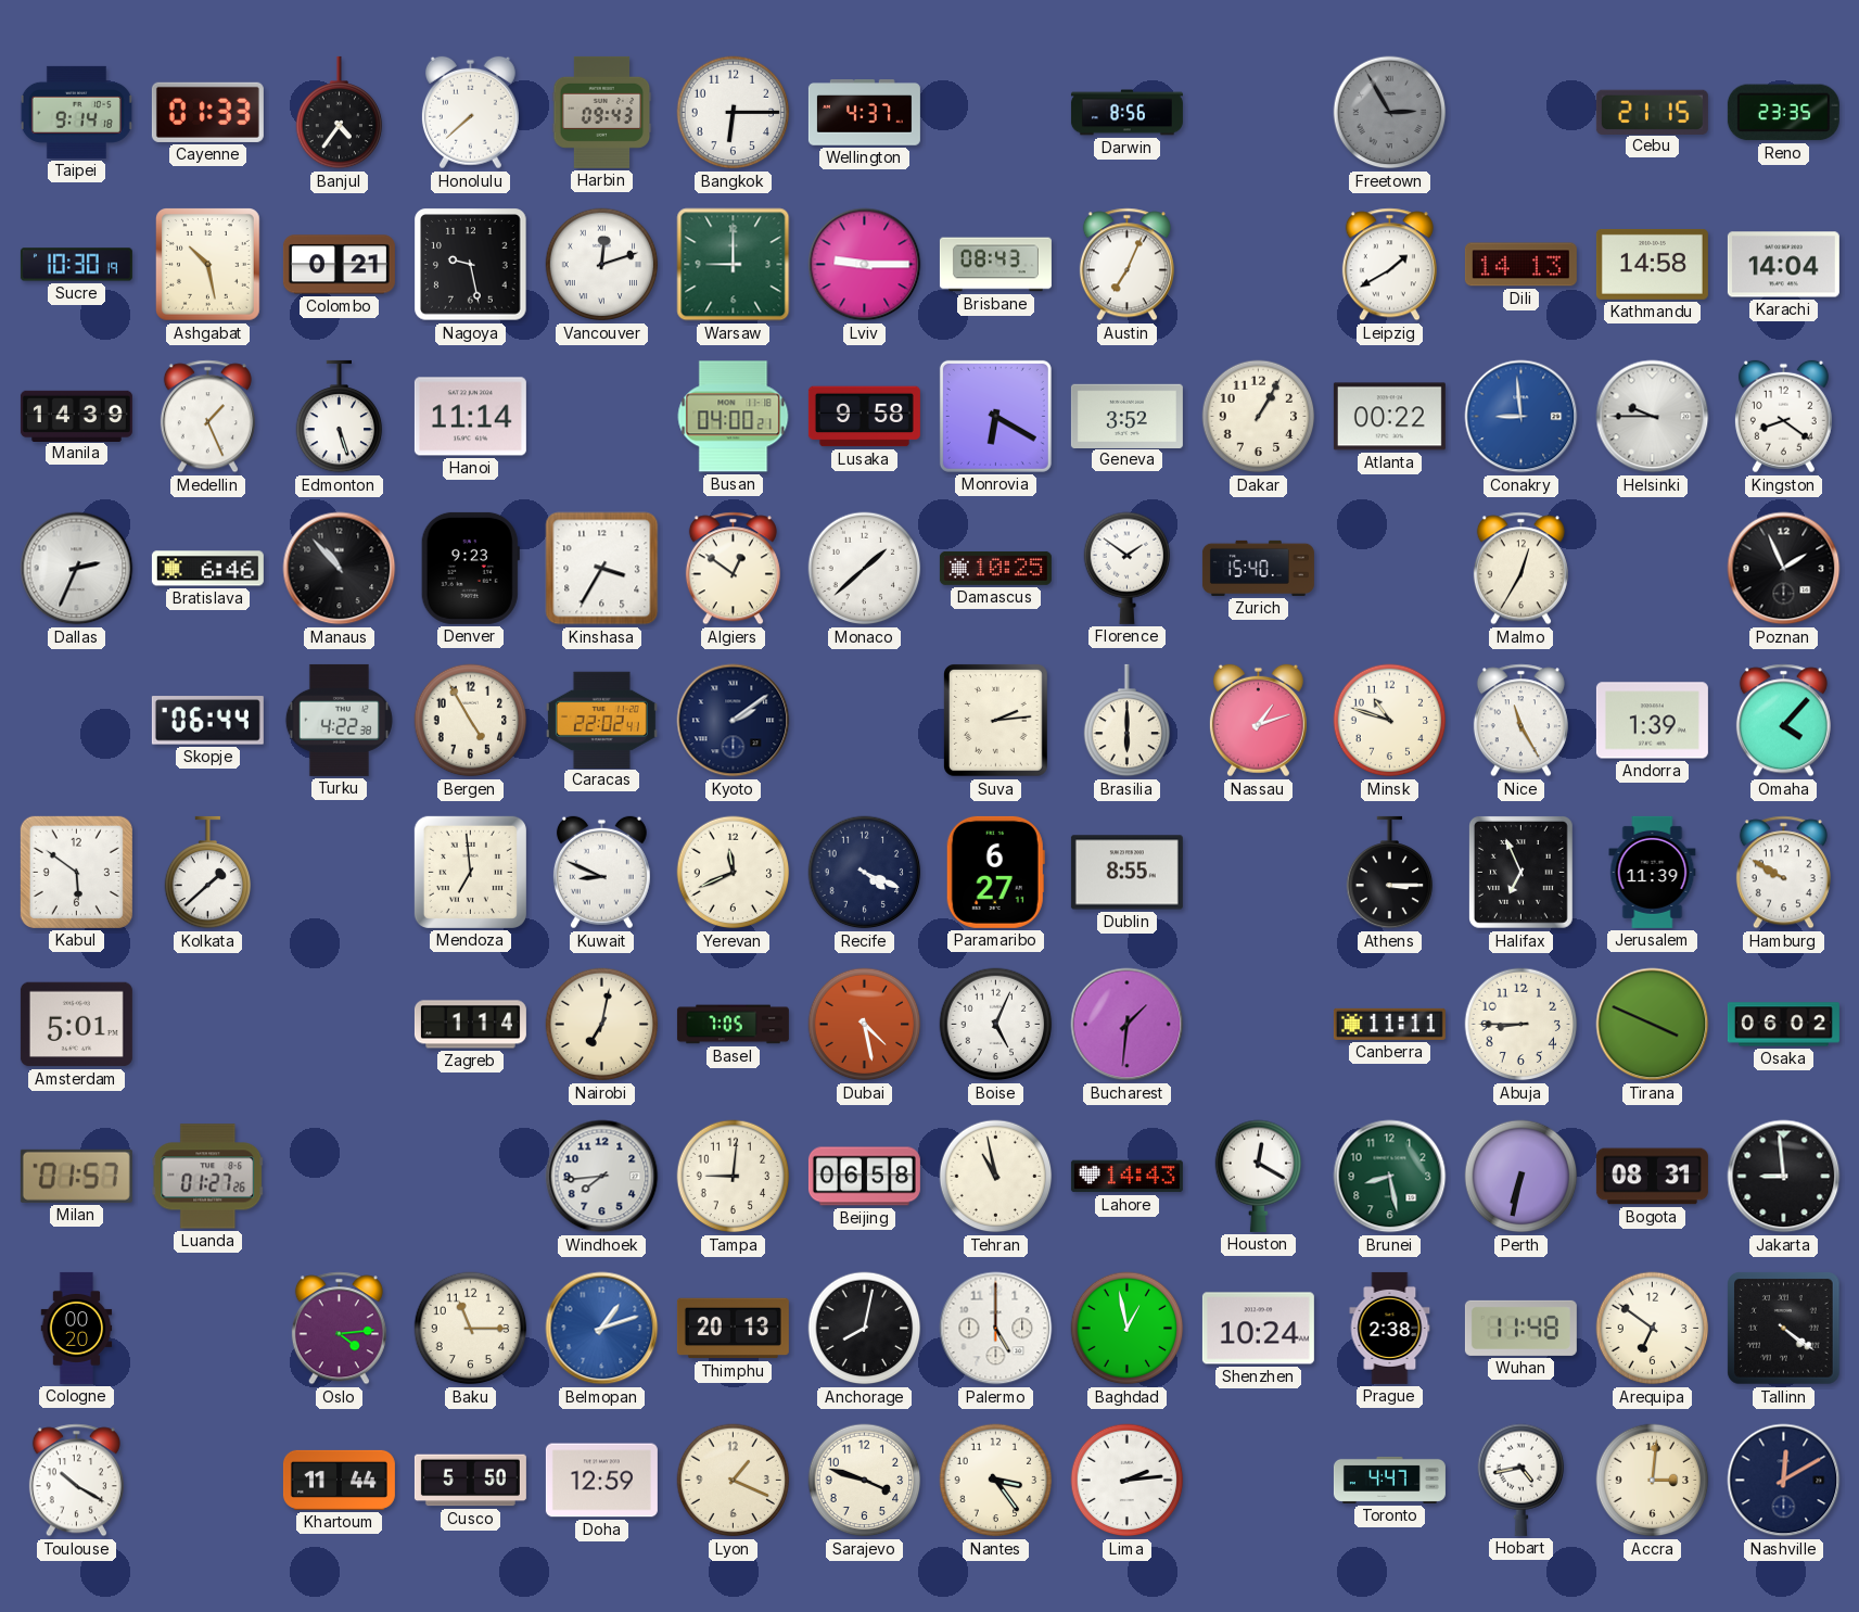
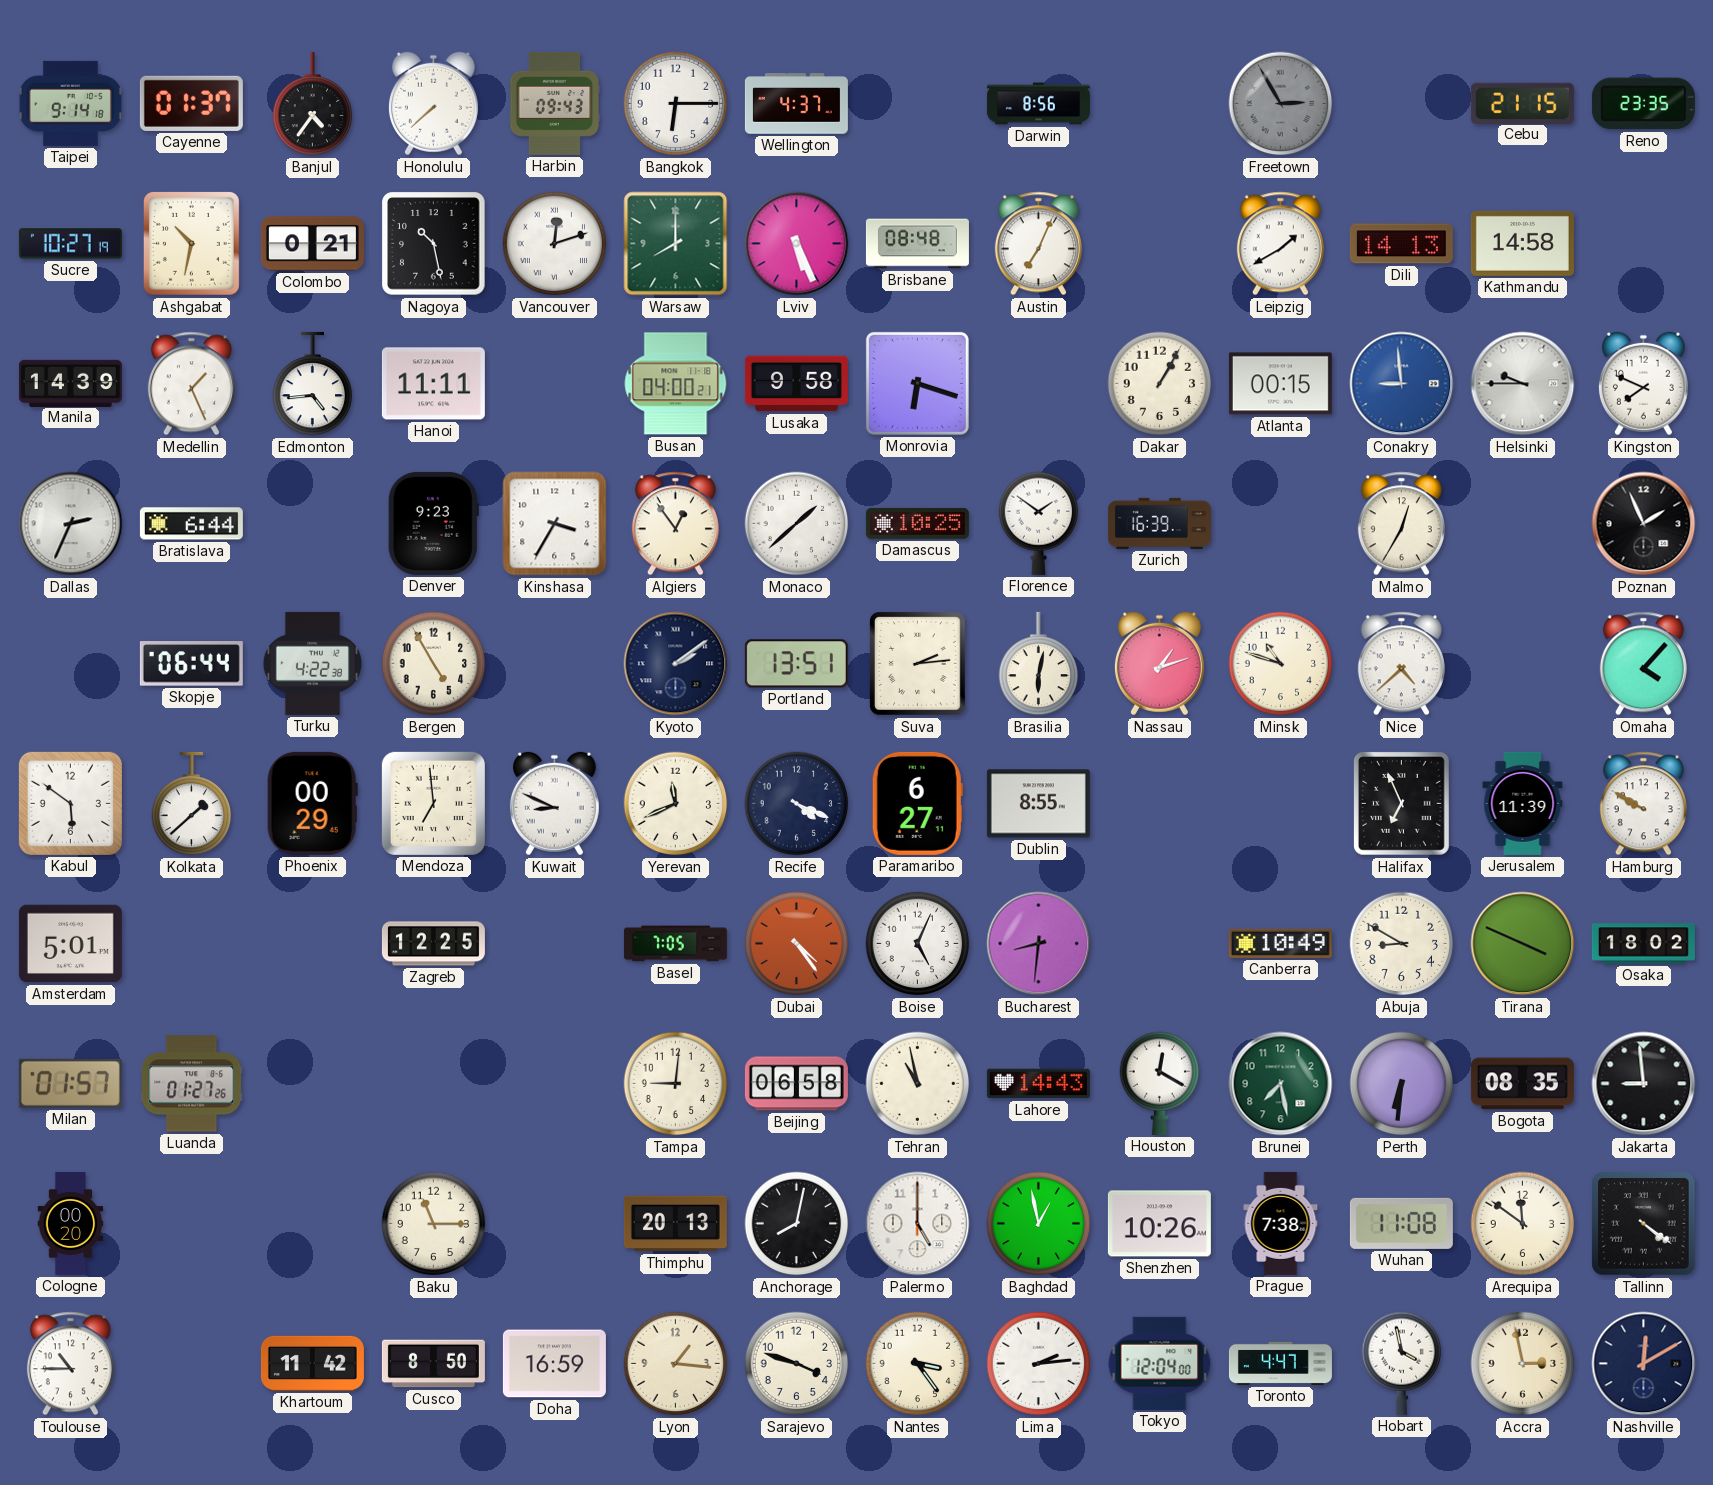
Cayenne: 01:33 -> 01:37
Sucre: 10:30 -> 10:27
Ashgabat: 10:28 -> 10:32
Nagoya: 9:28 -> 10:28
Warsaw: 9:00 -> 8:00
Lviv: 9:15 -> 5:26
Brisbane: 08:43 -> 08:48
Karachi: 14:04 -> none
Edmonton: 5:27 -> 4:44
Hanoi: 11:14 -> 11:11
Monrovia: 6:20 -> 6:18
Geneva: 3:52 -> none
Atlanta: 00:22 -> 00:15
Kingston: 8:21 -> 7:49
Bratislava: 6:46 -> 6:44
Manaus: 10:53 -> none
Algiers: 12:51 -> 12:54
Zurich: 15:40 -> 16:39
Caracas: 22:02 -> none
Portland: none -> 13:51
Brasilia: 6:00 -> 6:02
Nice: 11:25 -> 4:38
Andorra: 1:39 -> none
Phoenix: none -> 00:29
Athens: 3:15 -> none
Zagreb: 1:14 -> 12:25
Nairobi: 7:02 -> none
Dubai: 4:28 -> 4:24
Bucharest: 1:31 -> 8:31
Canberra: 11:11 -> 10:49
Abuja: 8:45 -> 8:50
Osaka: 06:02 -> 18:02
Windhoek: 7:44 -> none
Brunei: 8:28 -> 7:28
Perth: 6:32 -> 6:31
Bogota: 08:31 -> 08:35
Oslo: 4:14 -> none
Belmopan: 1:12 -> none
Shenzhen: 10:24 -> 10:26
Prague: 2:38 -> 7:38
Wuhan: 11:48 -> 11:08
Arequipa: 6:51 -> 11:51
Toulouse: 10:20 -> 10:45
Khartoum: 11:44 -> 11:42
Cusco: 5:50 -> 8:50
Doha: 12:59 -> 16:59
Lyon: 1:19 -> 1:16
Tokyo: none -> 12:04
Hobart: 4:43 -> 3:58
Accra: 3:01 -> 2:58
